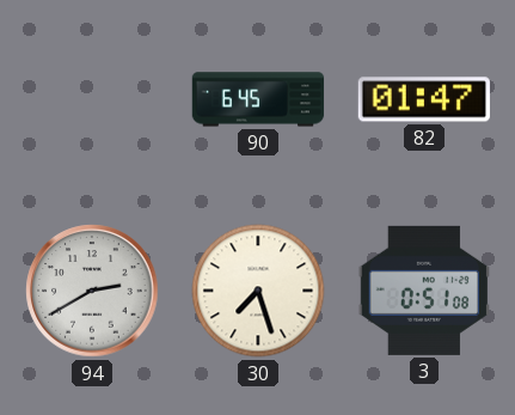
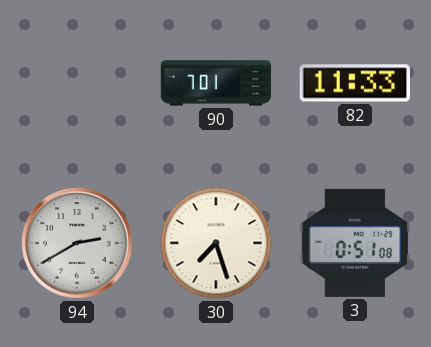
90: 6:45 -> 7:01
82: 01:47 -> 11:33
